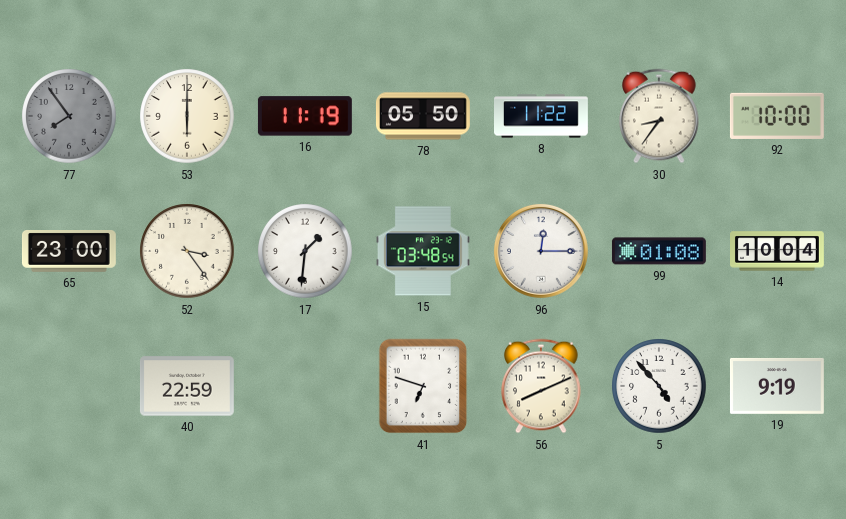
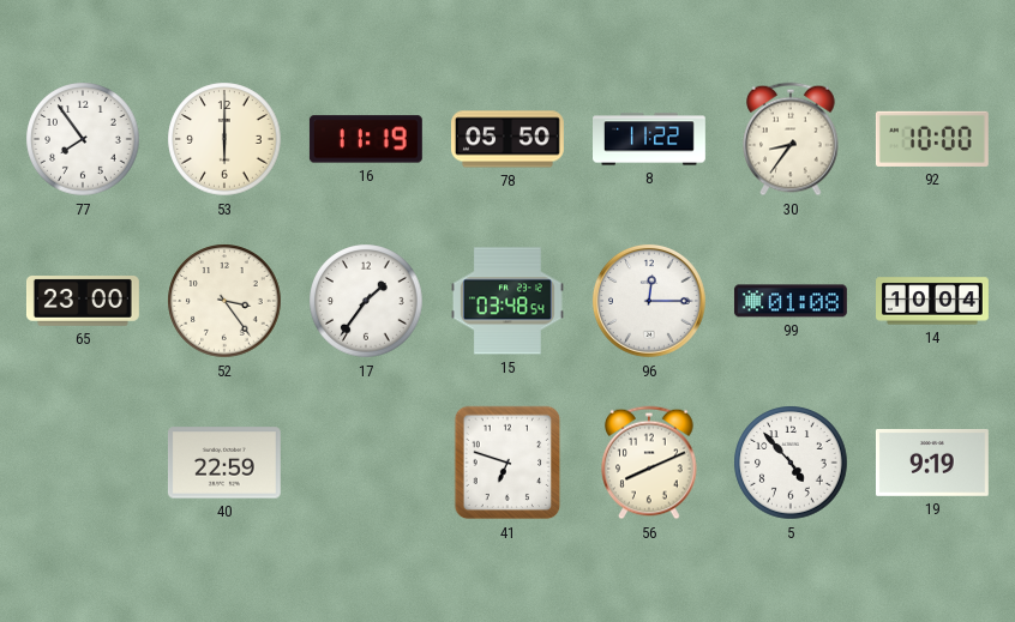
77 dial: grey -> white
17: 1:31 -> 1:36
